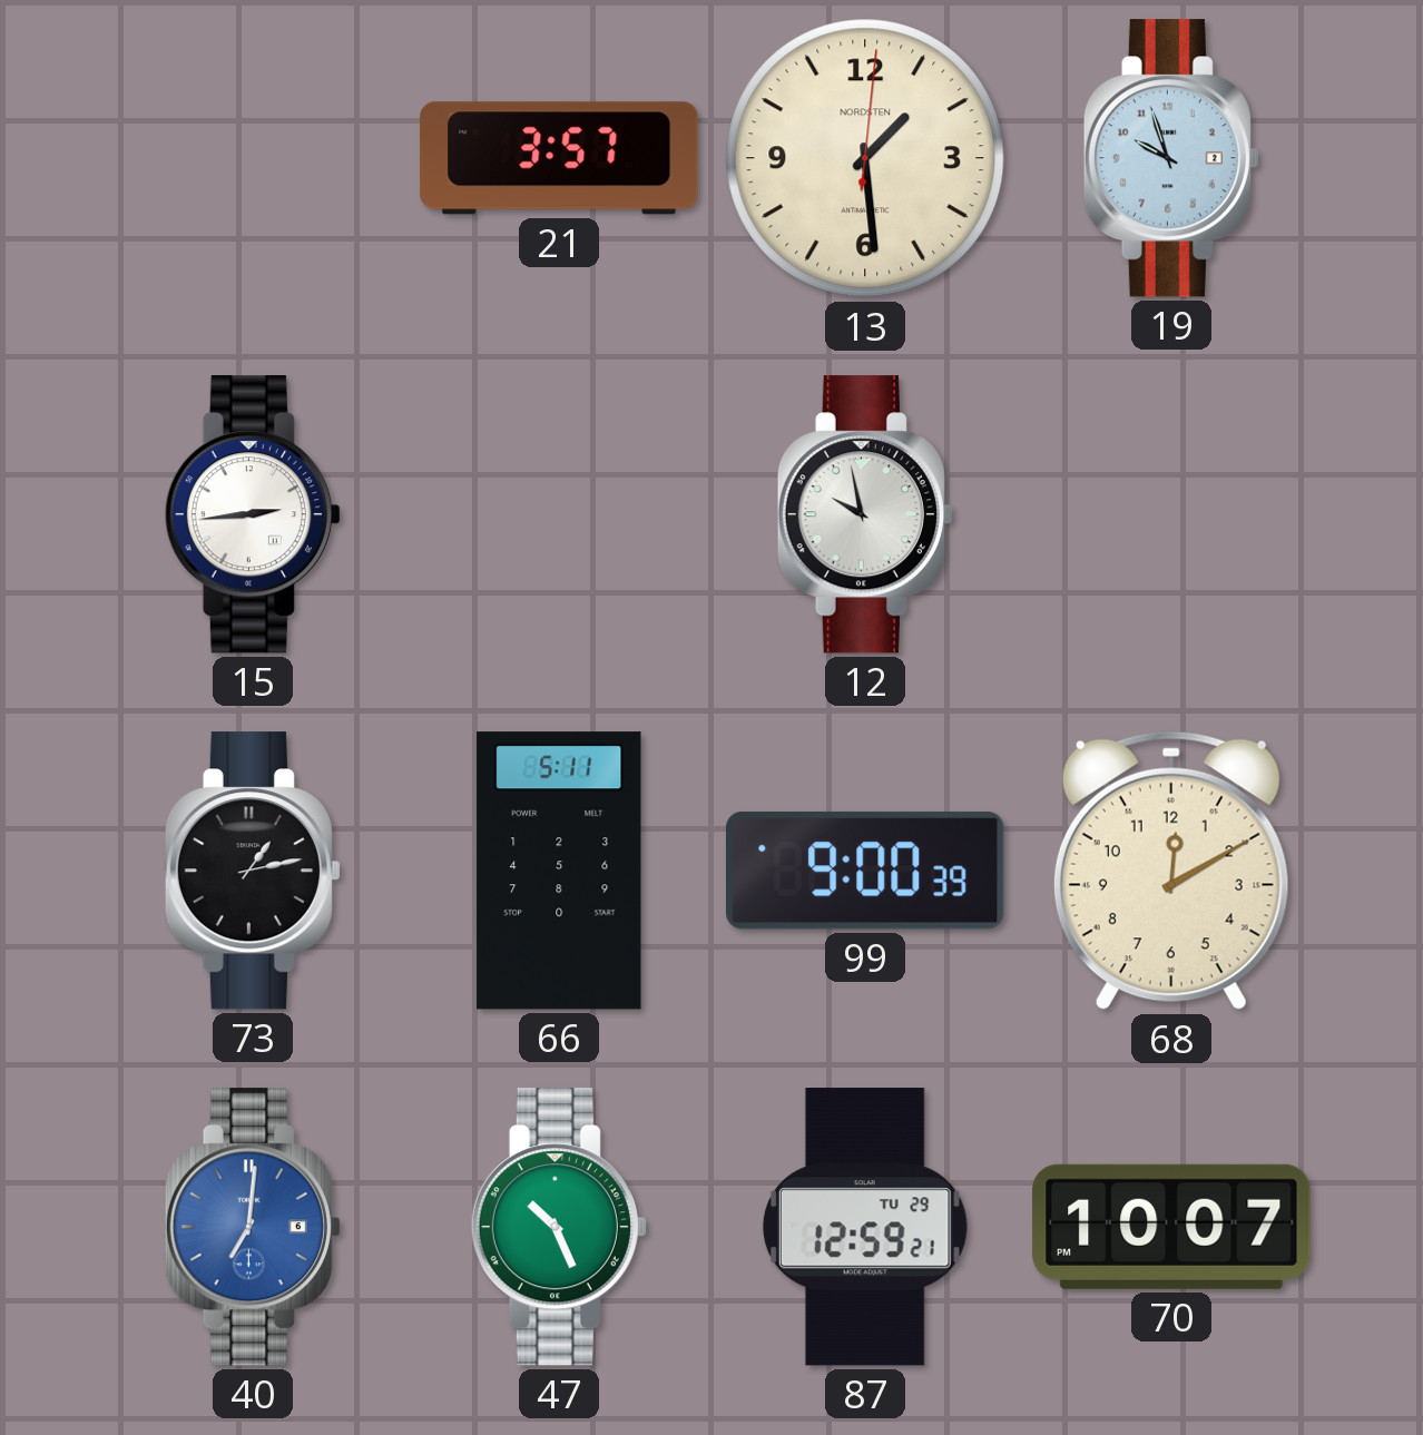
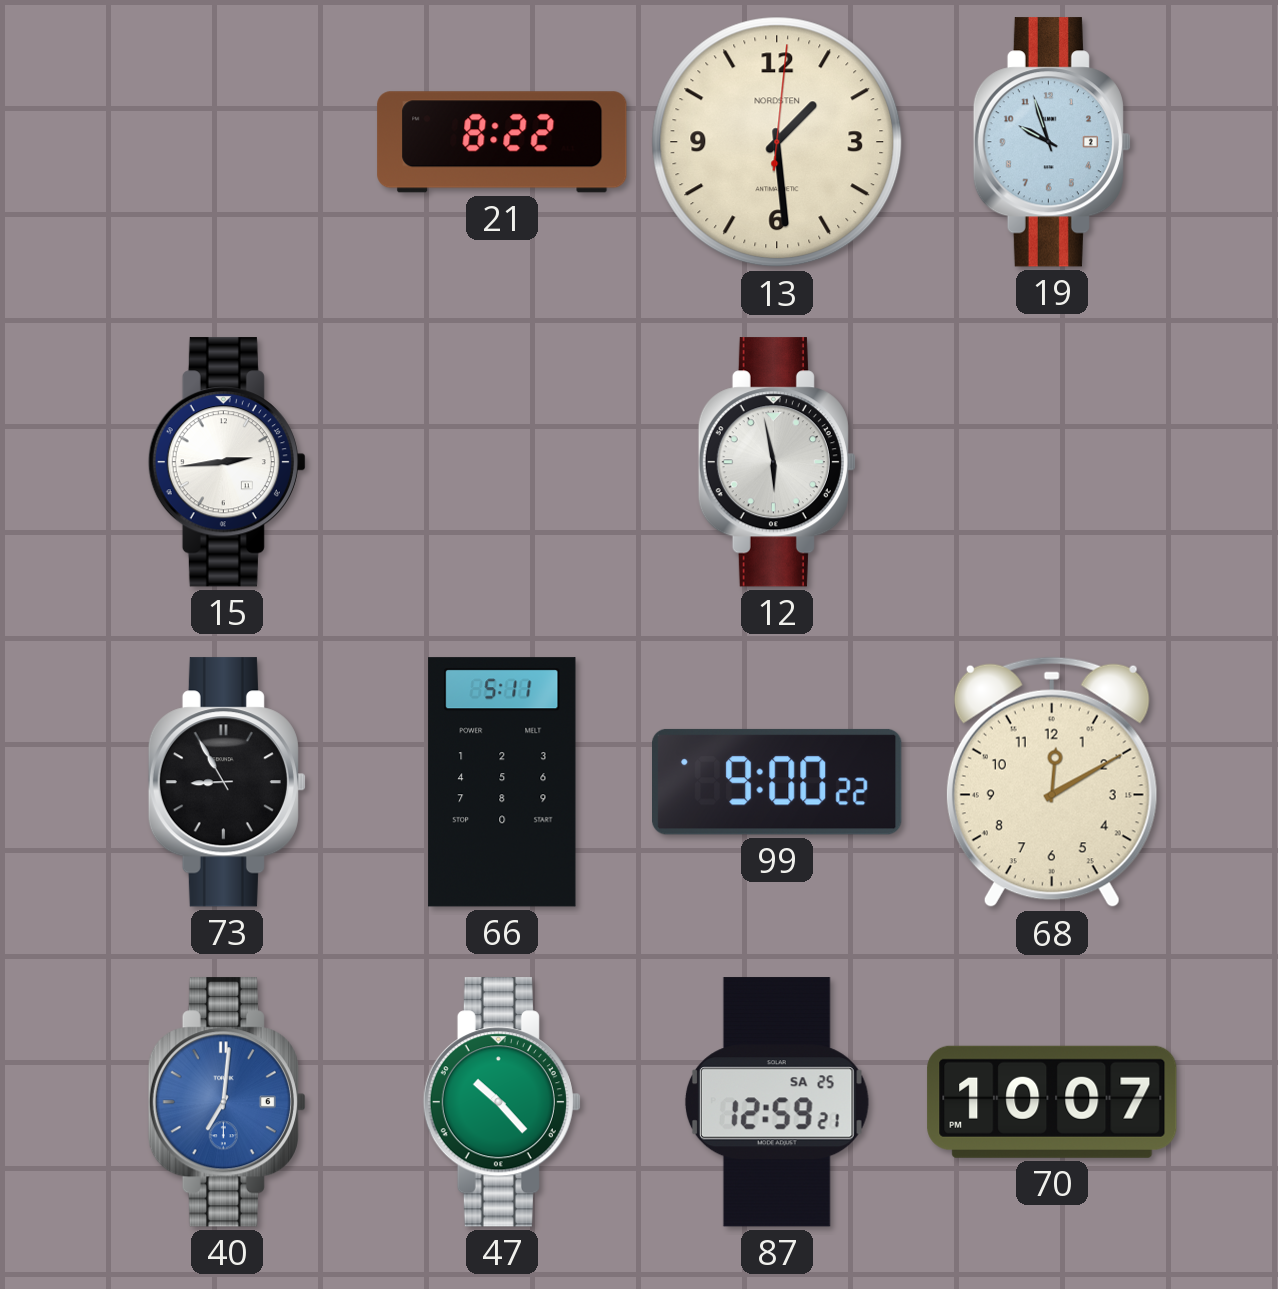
21: 3:57 -> 8:22
12: 9:58 -> 5:58
73: 1:13 -> 8:55
99: 9:00:39 -> 9:00:22
47: 10:26 -> 10:23
87 date: TU 29 -> SA 25
